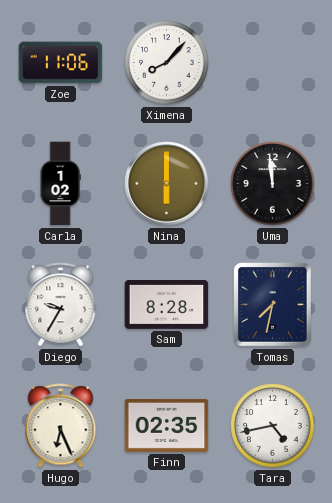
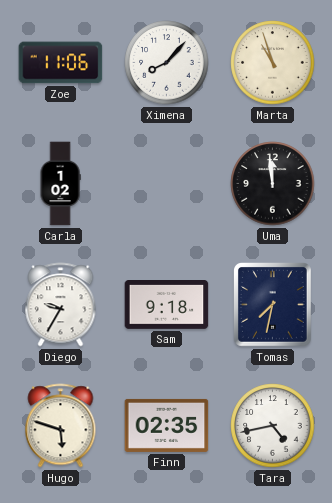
Marta: none -> 10:57
Nina: 6:00 -> none
Sam: 8:28 -> 9:18
Hugo: 6:26 -> 5:48
